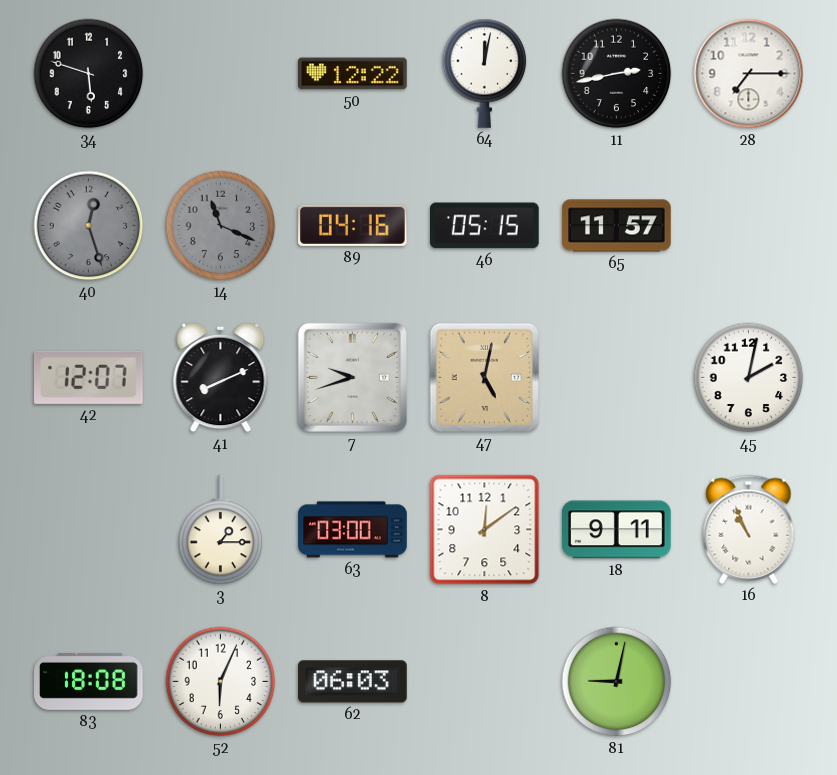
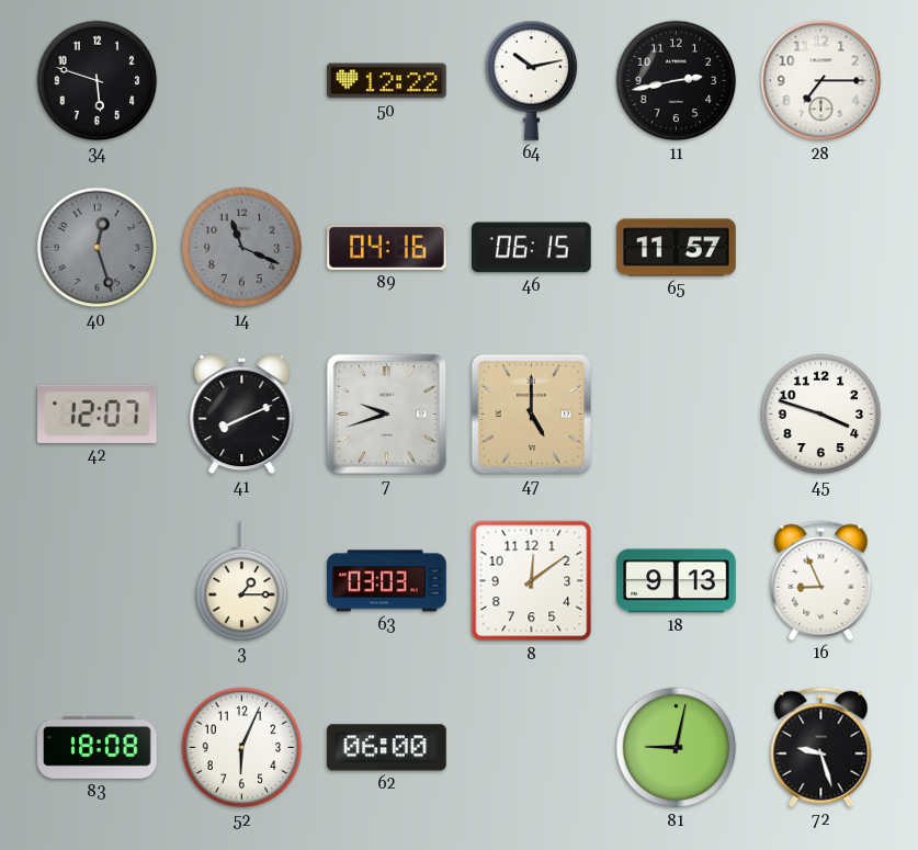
64: 12:02 -> 10:13
46: 05:15 -> 06:15
47: 5:02 -> 5:00
45: 2:02 -> 3:48
63: 03:00 -> 03:03
18: 9:11 -> 9:13
16: 10:56 -> 8:56
62: 06:03 -> 06:00
72: none -> 9:27
